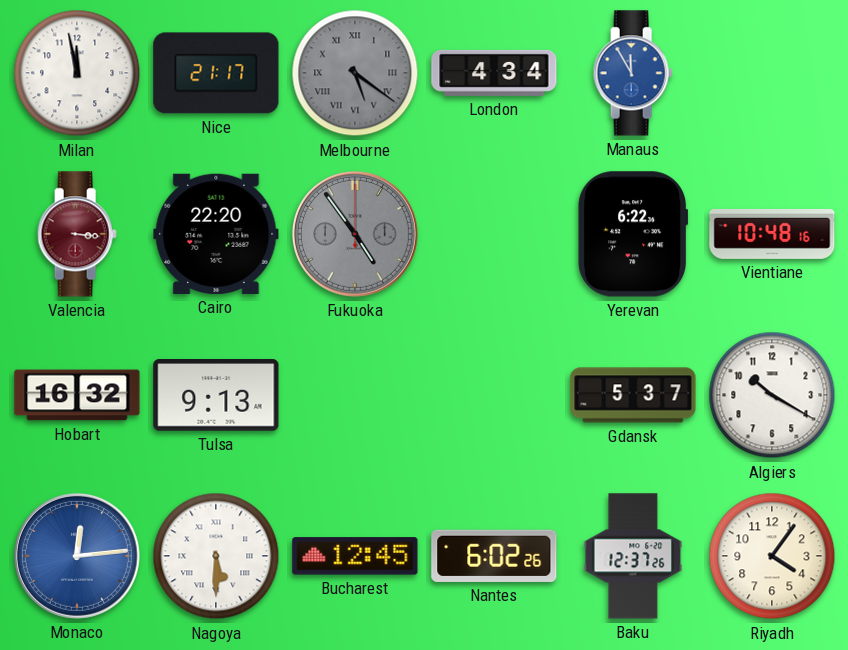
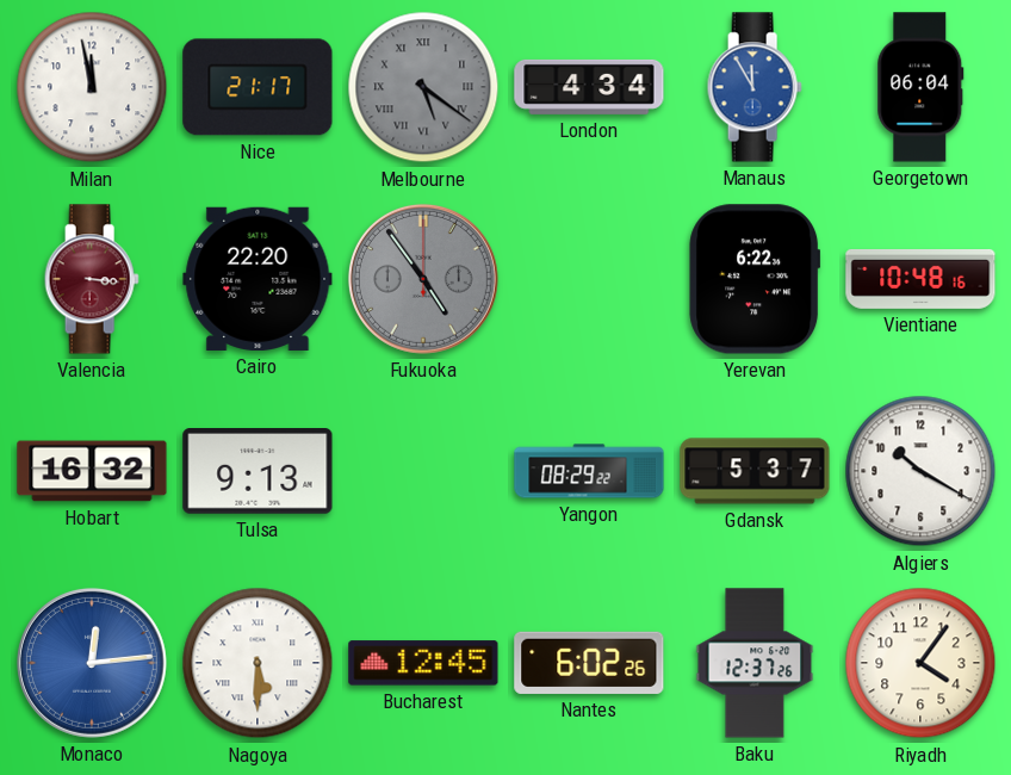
Georgetown: none -> 06:04
Yangon: none -> 08:29
